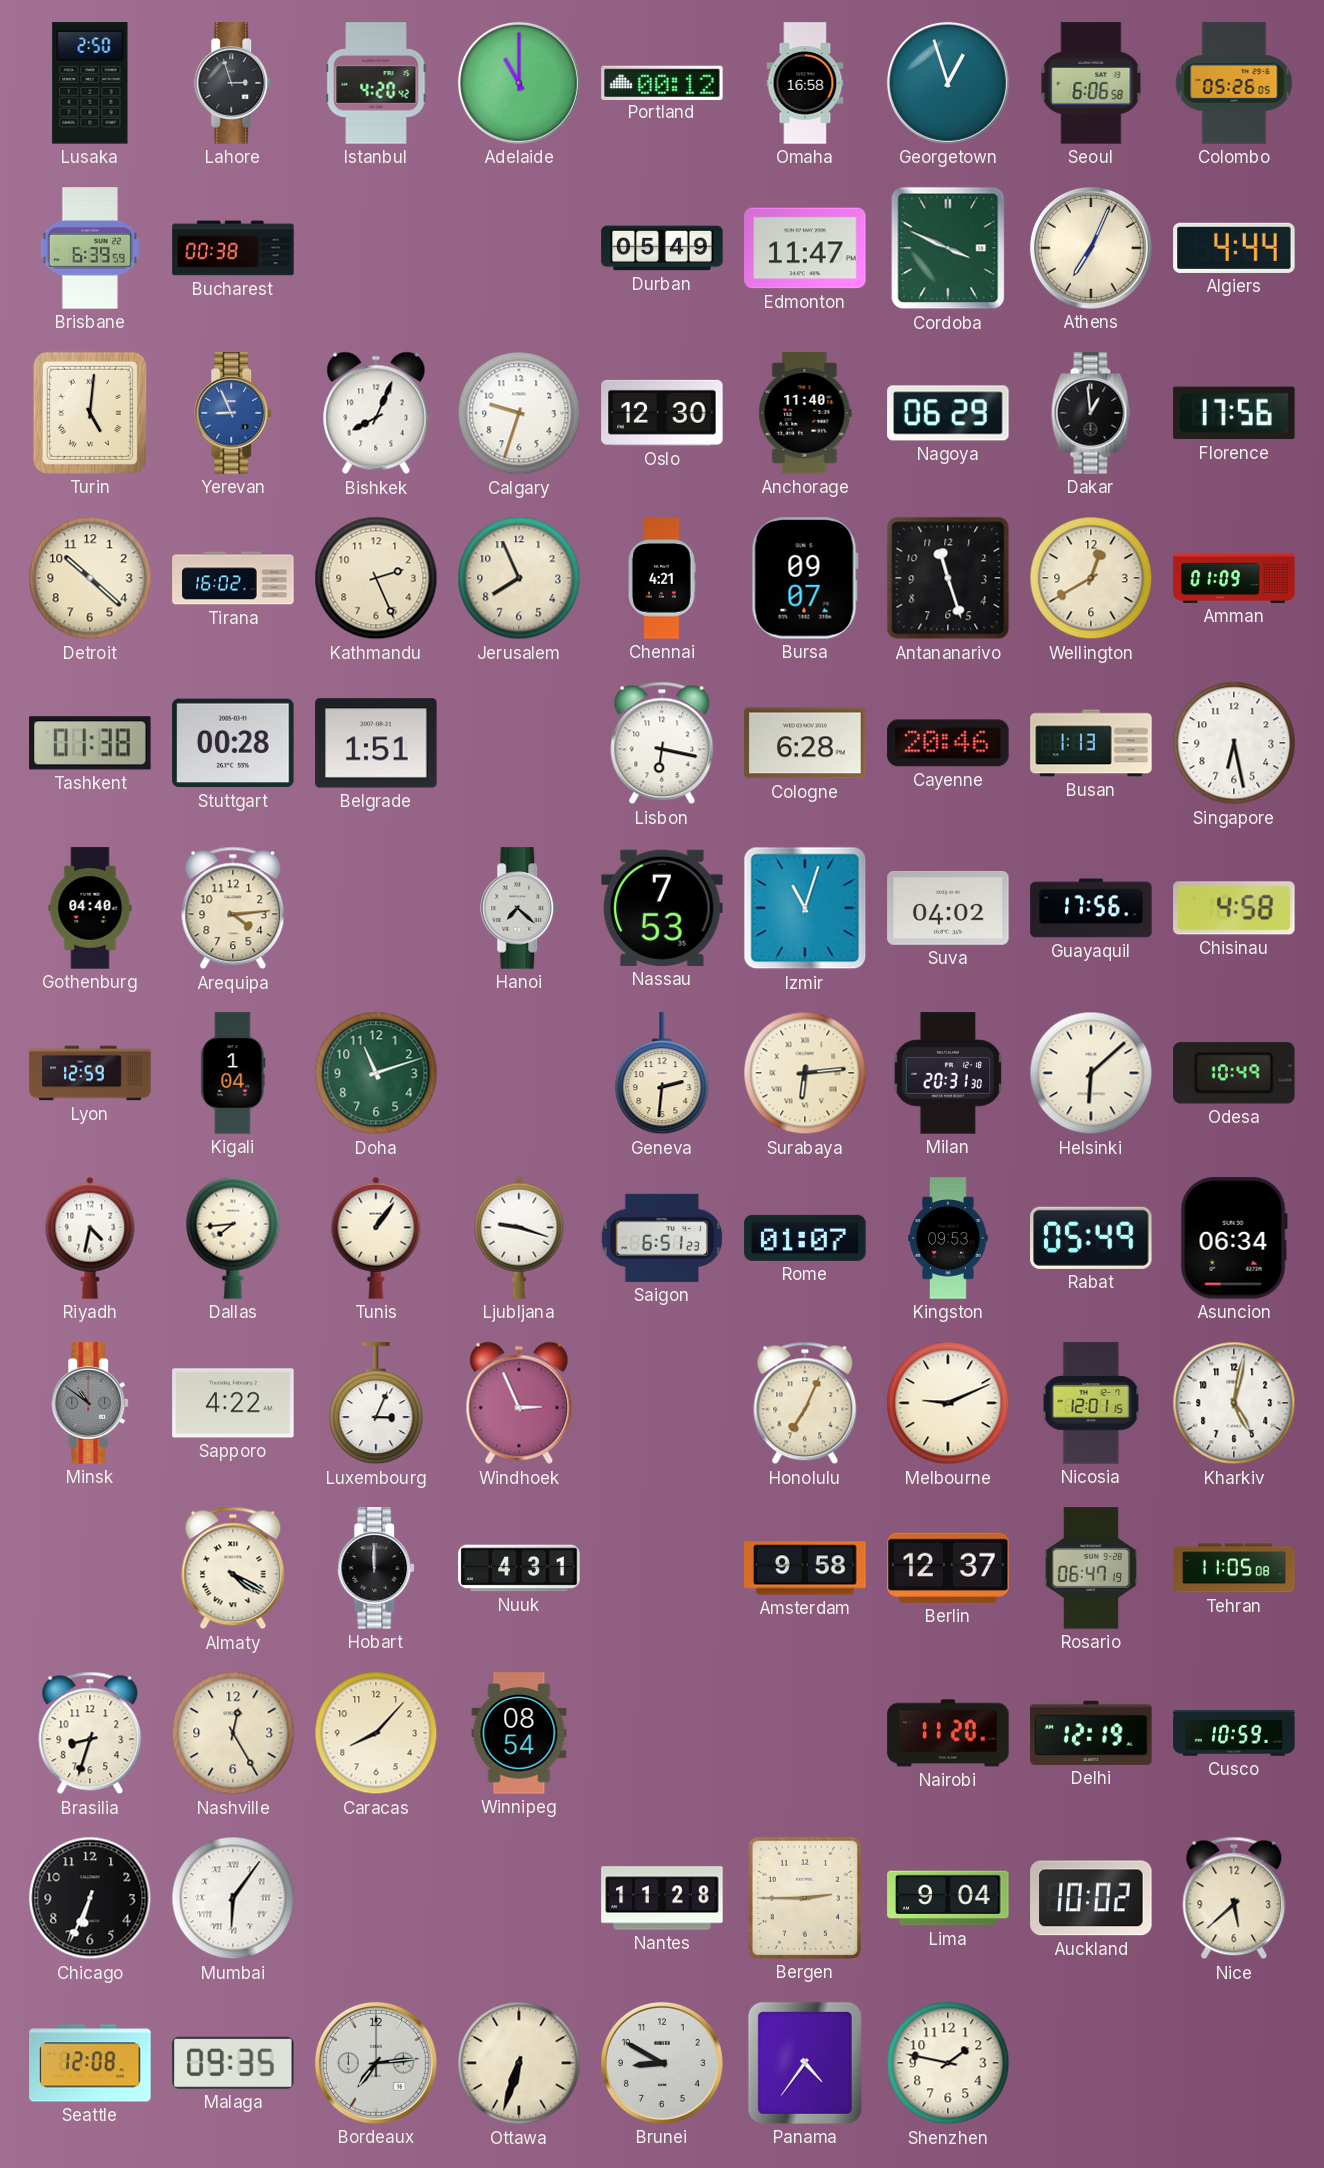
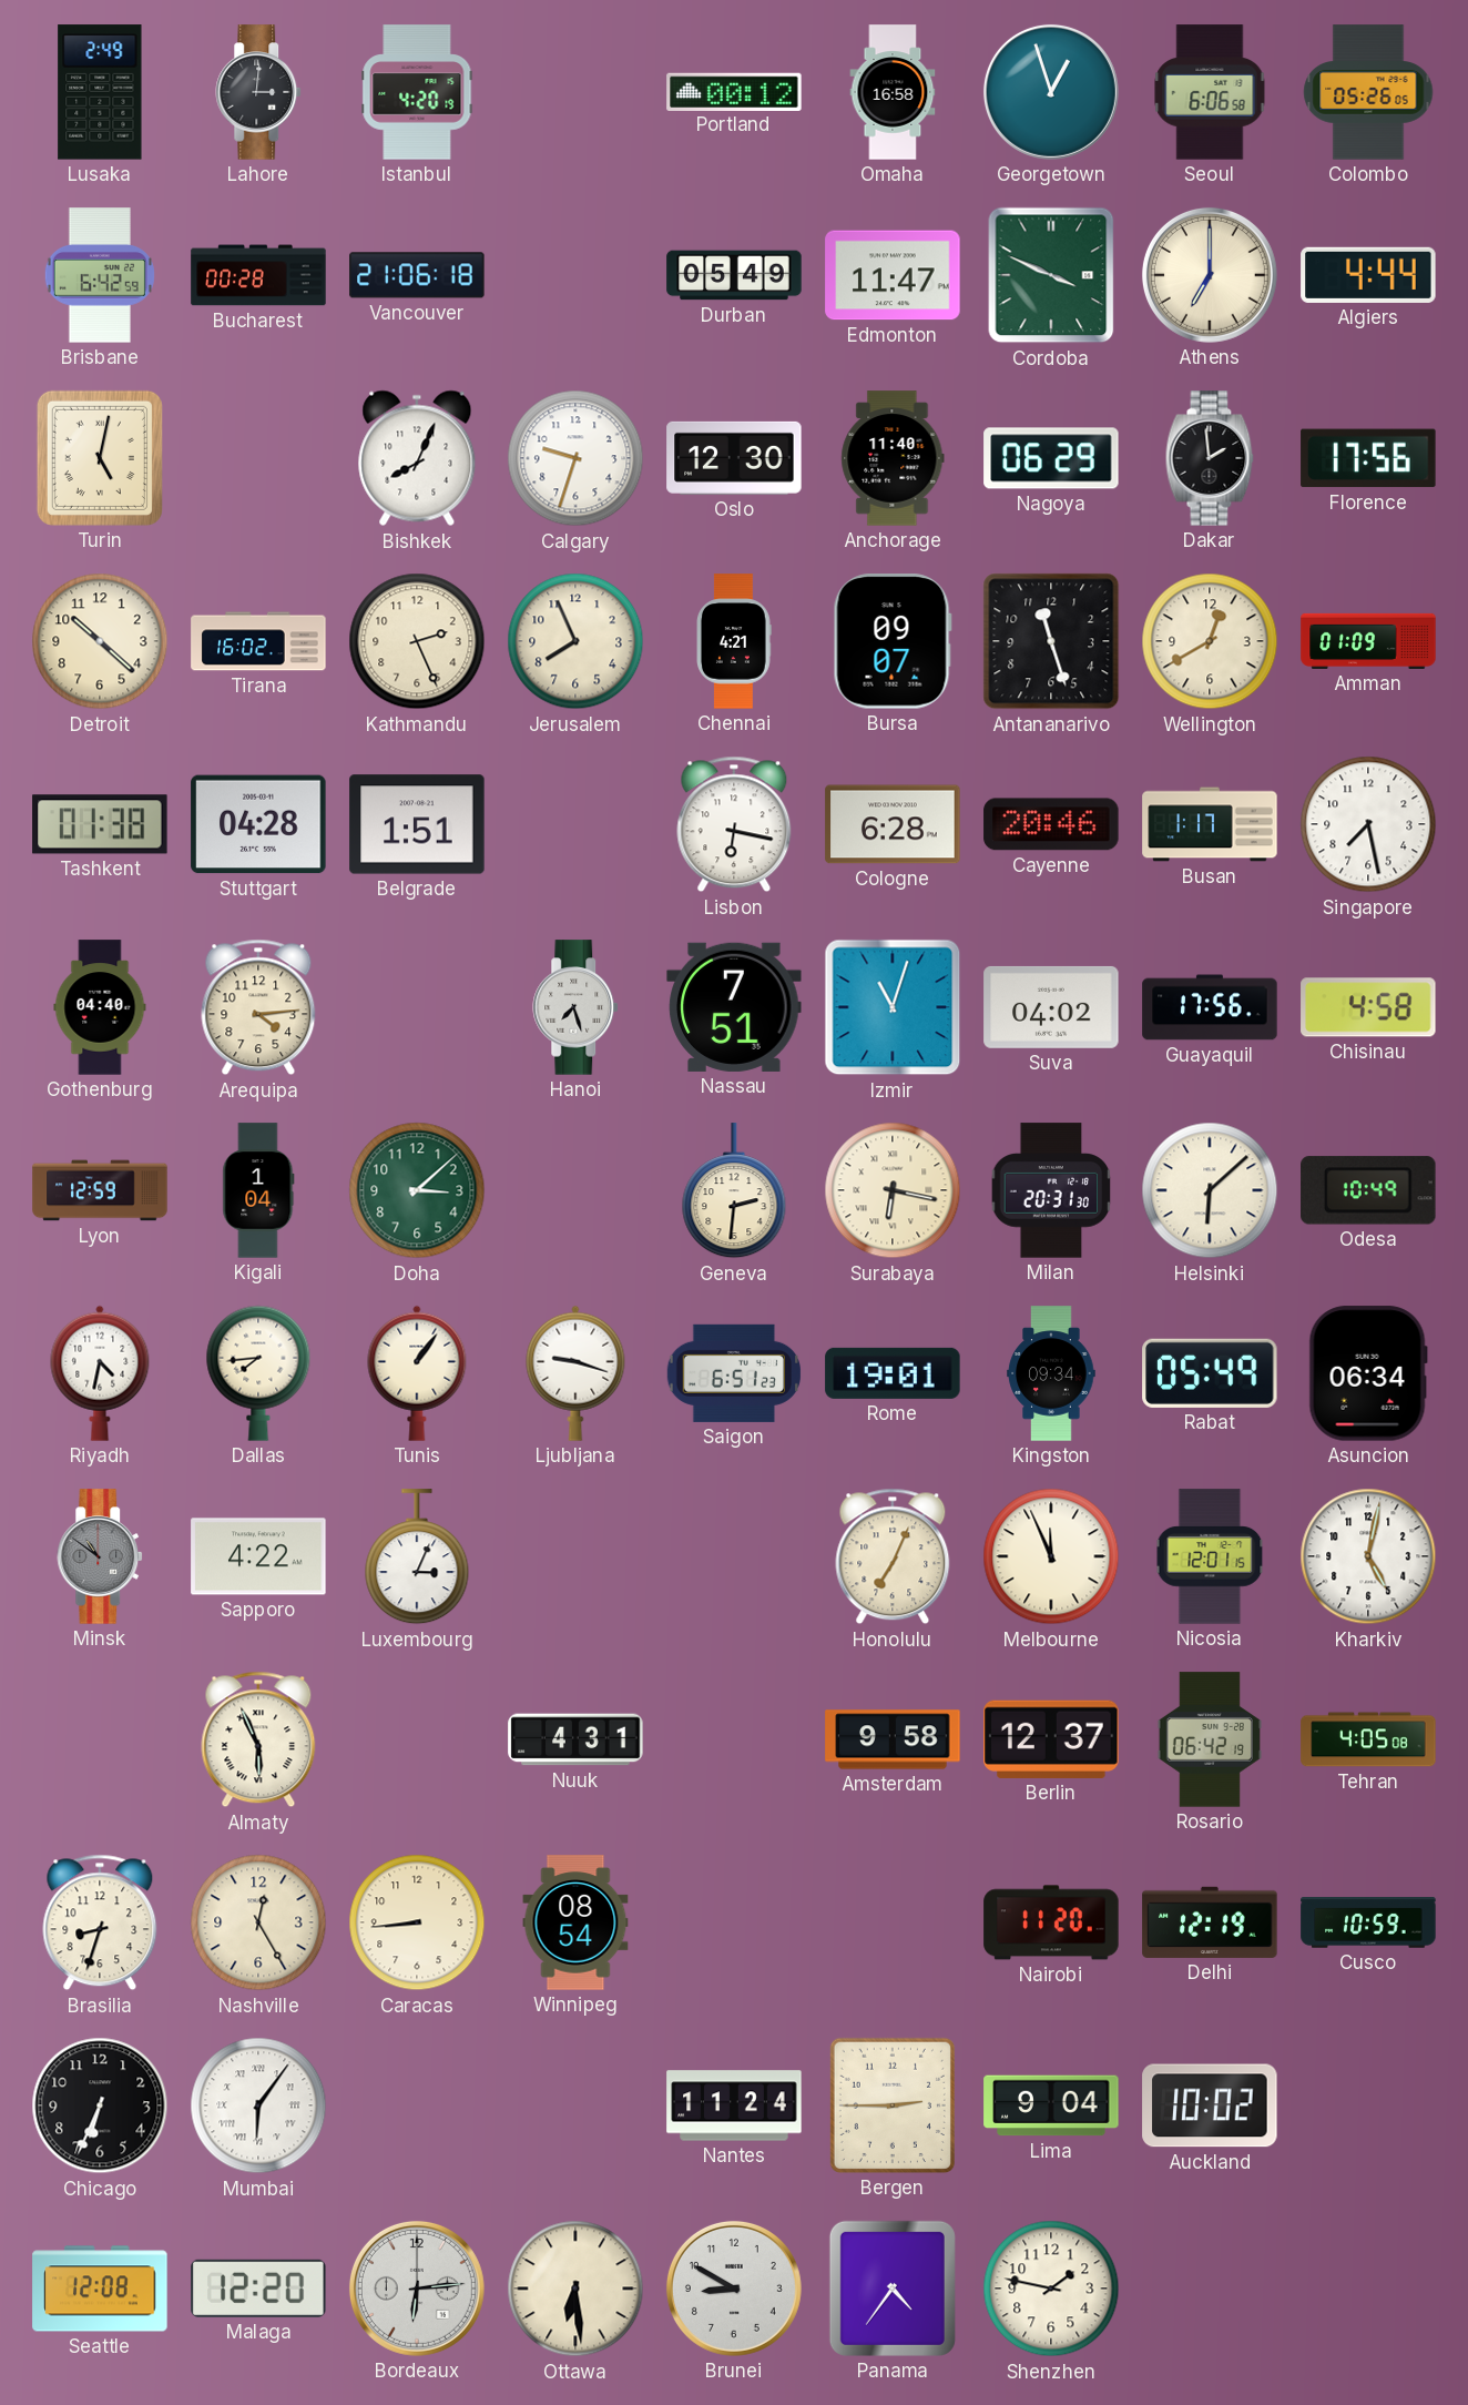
Lusaka: 2:50 -> 2:49
Lahore: 2:57 -> 3:01
Istanbul: 4:20:42 -> 4:20:19
Adelaide: 11:00 -> none
Brisbane: 6:39 -> 6:42
Bucharest: 00:38 -> 00:28
Vancouver: none -> 21:06
Athens: 7:04 -> 7:00
Turin: 5:01 -> 5:02
Yerevan: 8:56 -> none
Dakar: 12:59 -> 1:59
Stuttgart: 00:28 -> 04:28
Busan: 1:13 -> 1:17
Singapore: 6:28 -> 7:28
Hanoi: 7:22 -> 7:27
Nassau: 7:53 -> 7:51
Doha: 11:12 -> 3:08
Surabaya: 6:14 -> 6:17
Rome: 01:07 -> 19:01
Kingston: 09:53 -> 09:34
Windhoek: 2:56 -> none
Melbourne: 9:11 -> 11:56
Almaty: 4:20 -> 5:56
Hobart: 12:00 -> none
Rosario: 06:47 -> 06:42
Tehran: 11:05 -> 4:05
Caracas: 8:07 -> 8:44
Nantes: 11:28 -> 11:24
Nice: 5:38 -> none
Malaga: 09:35 -> 12:20
Bordeaux: 7:14 -> 6:14
Ottawa: 6:33 -> 6:29
